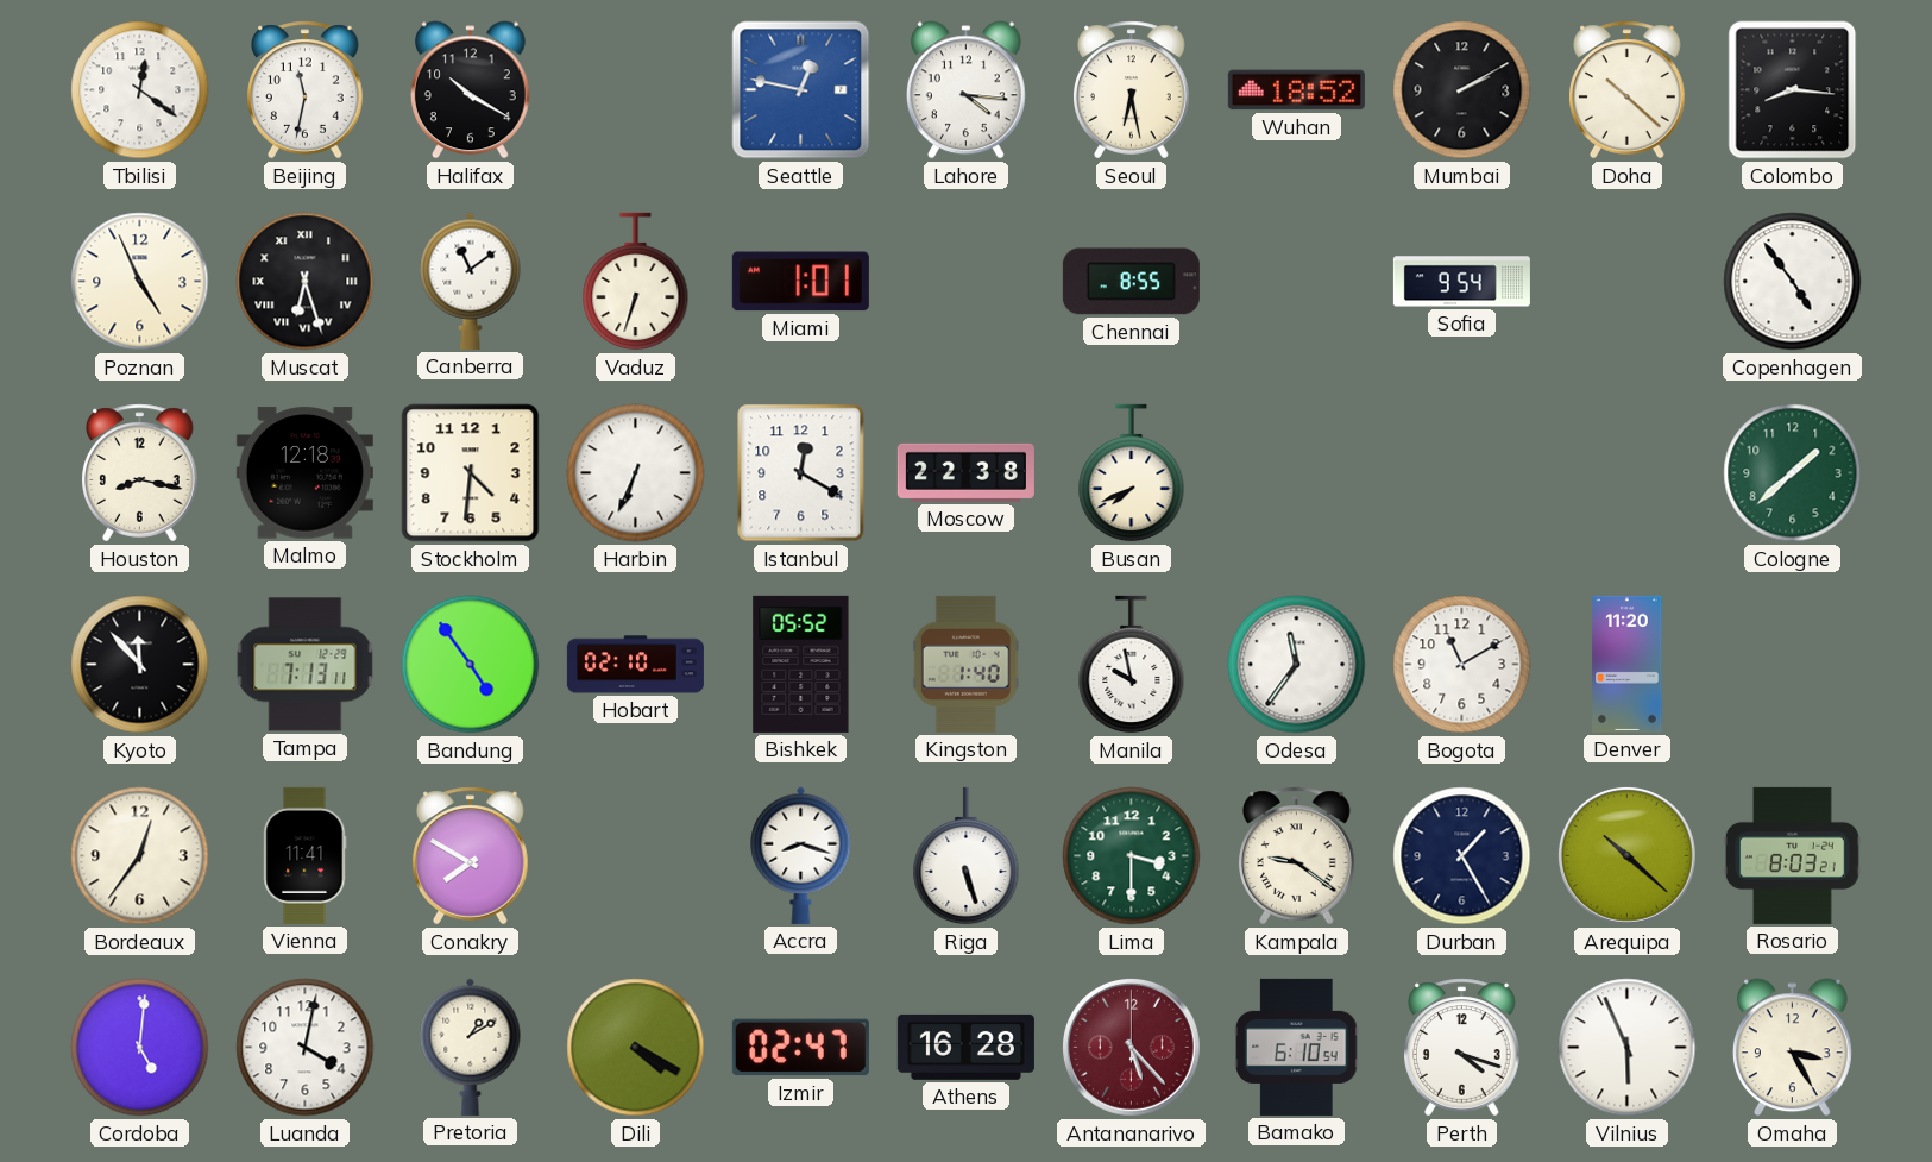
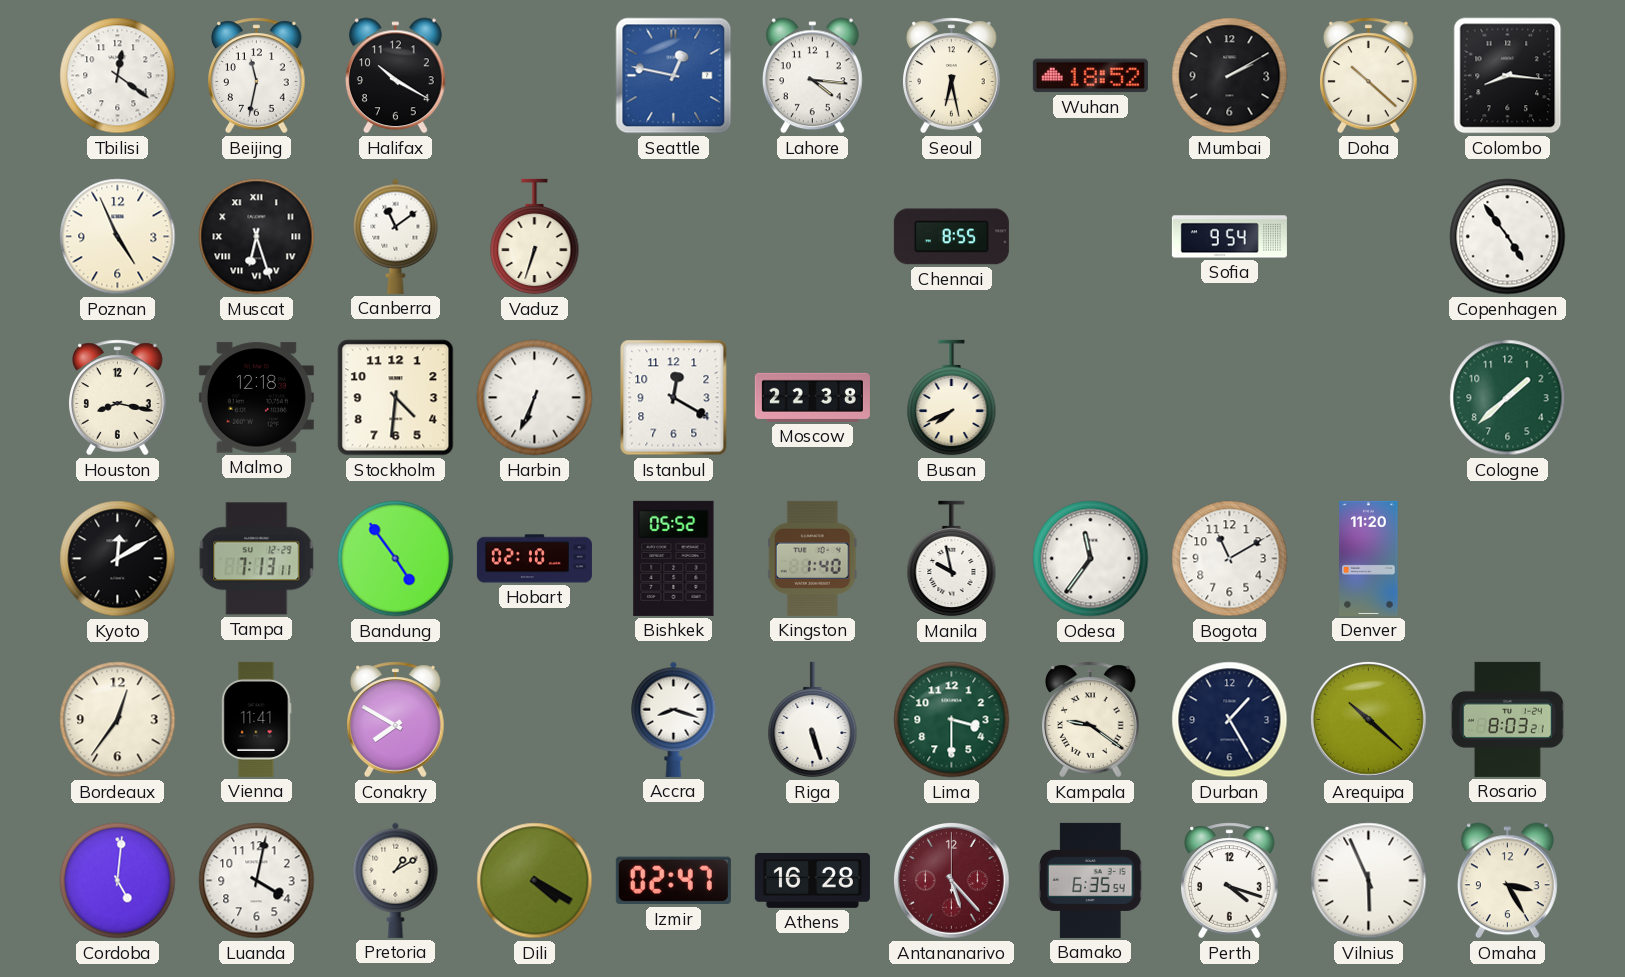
Miami: 1:01 -> none
Kyoto: 11:53 -> 12:10
Bamako: 6:10 -> 6:35
